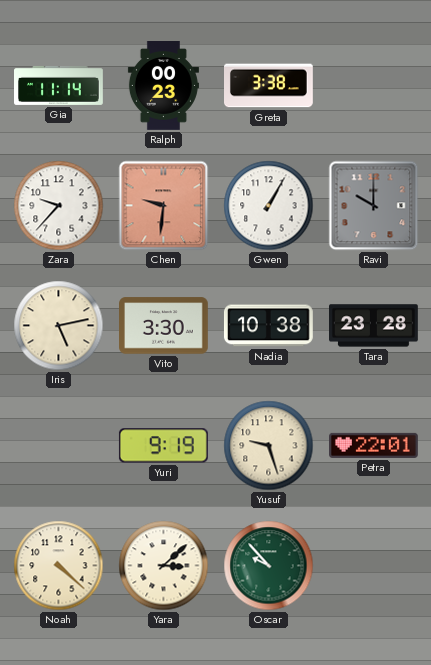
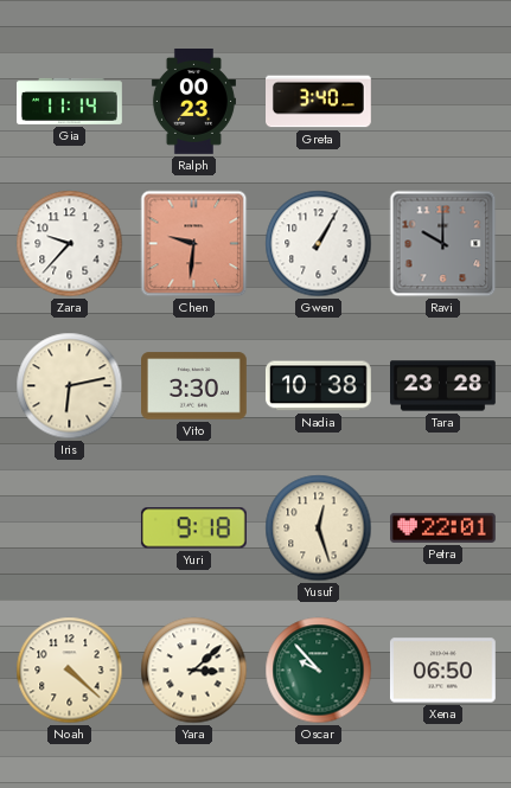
Greta: 3:38 -> 3:40
Iris: 5:13 -> 6:13
Yuri: 9:19 -> 9:18
Yusuf: 9:27 -> 12:27
Xena: none -> 06:50
